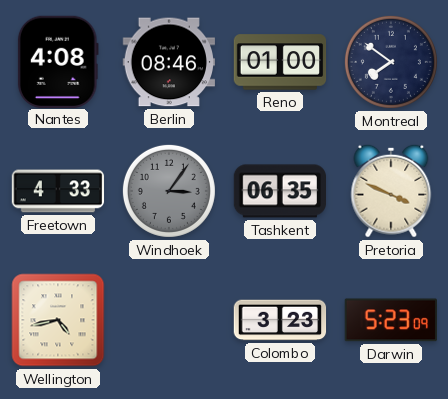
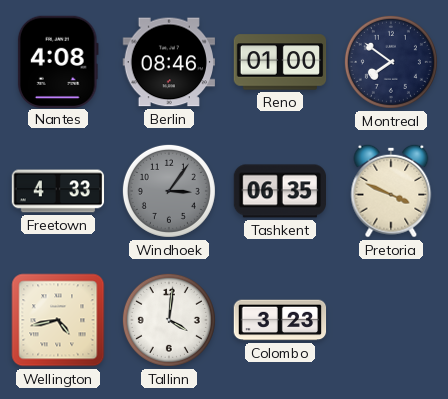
Tallinn: none -> 4:01
Darwin: 5:23 -> none
